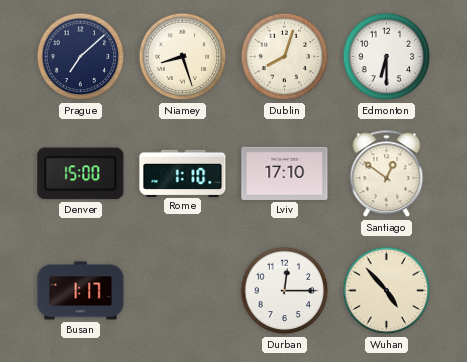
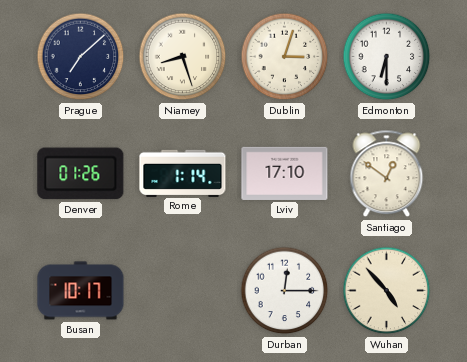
Dublin: 8:03 -> 3:03
Denver: 15:00 -> 01:26
Rome: 1:10 -> 1:14
Busan: 1:17 -> 10:17
